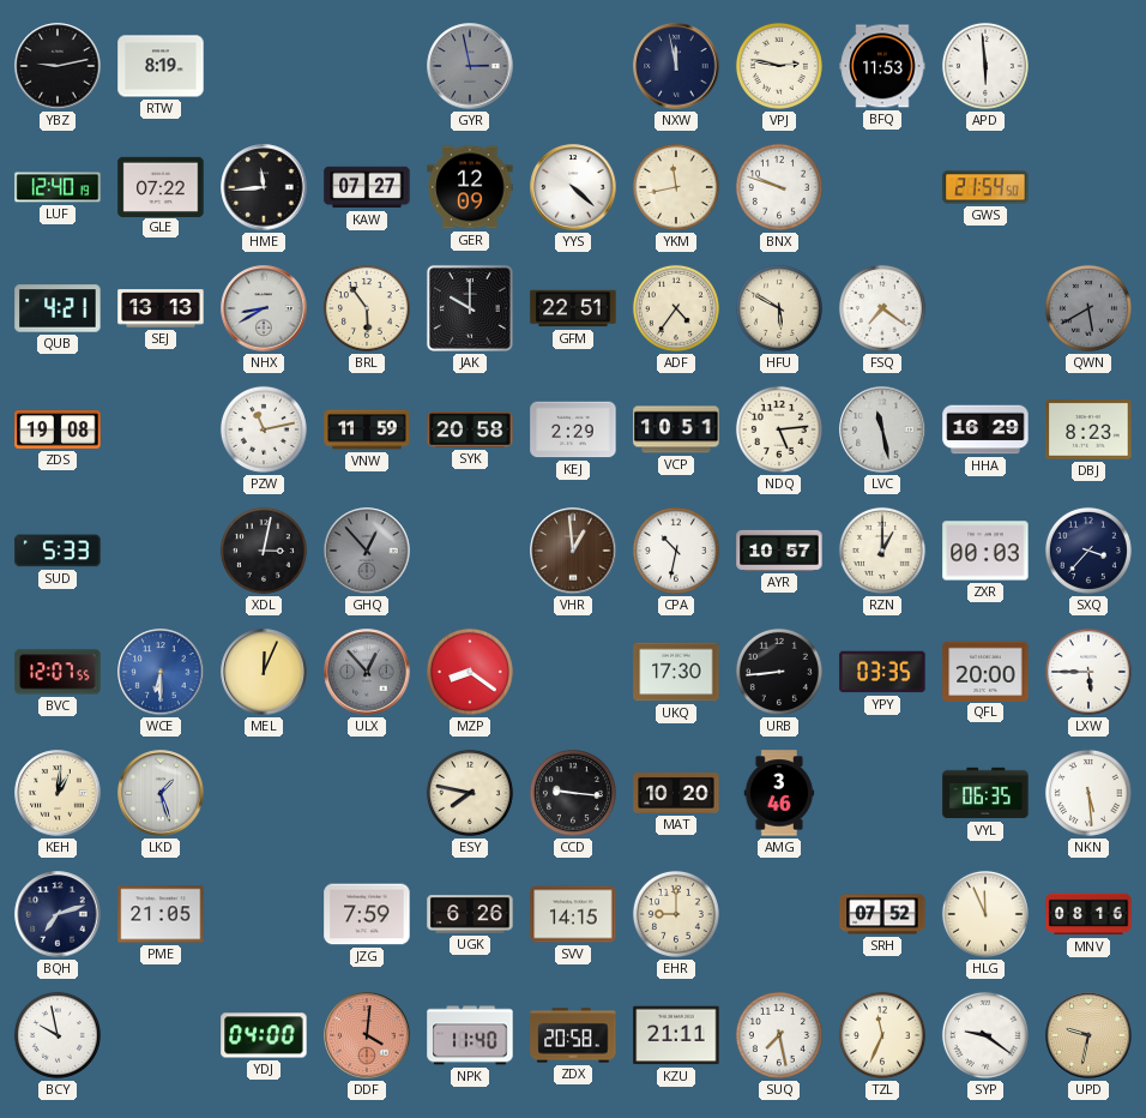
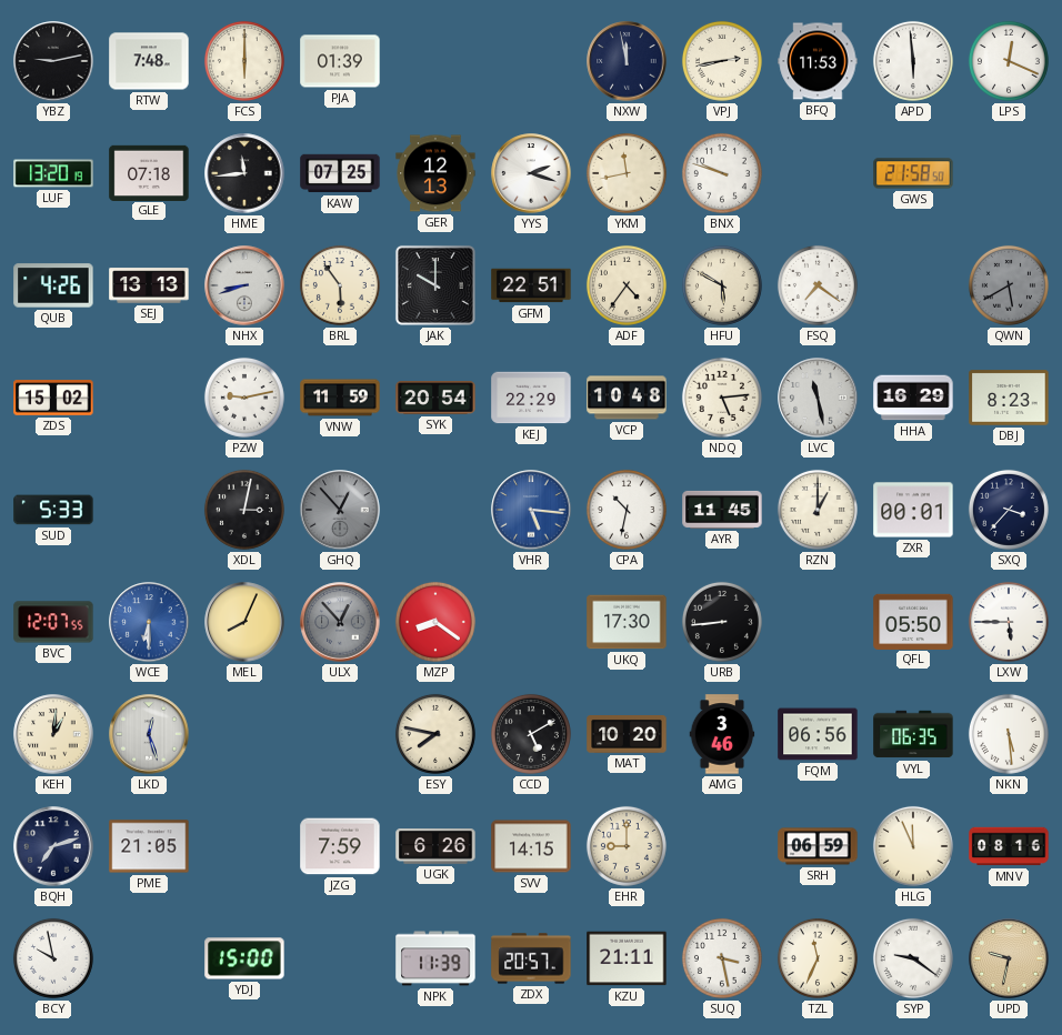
RTW: 8:19 -> 7:48
FCS: none -> 6:00
PJA: none -> 01:39
GYR: 2:58 -> none
VPJ: 2:47 -> 2:43
LPS: none -> 12:19
LUF: 12:40 -> 13:20
GLE: 07:22 -> 07:18
KAW: 07:27 -> 07:25
GER: 12:09 -> 12:13
YYS: 4:22 -> 2:18
GWS: 21:54 -> 21:58
QUB: 4:21 -> 4:26
NHX: 8:40 -> 8:42
ZDS: 19:08 -> 15:02
PZW: 11:13 -> 9:13
SYK: 20:58 -> 20:54
KEJ: 2:29 -> 22:29
VCP: 10:51 -> 10:48
VHR: 12:59 -> 5:16
VHR dial: brown -> blue
AYR: 10:57 -> 11:45
ZXR: 00:03 -> 00:01
MEL: 12:04 -> 8:04
YPY: 03:35 -> none
QFL: 20:00 -> 05:50
LKD: 1:27 -> 12:27
CCD: 9:16 -> 5:10
FQM: none -> 06:56
SRH: 07:52 -> 06:59
YDJ: 04:00 -> 15:00
DDF: 4:01 -> none
NPK: 11:40 -> 11:39
ZDX: 20:58 -> 20:57
SUQ: 7:28 -> 3:28
